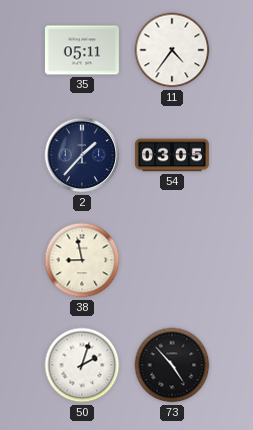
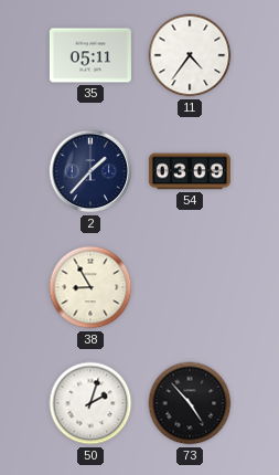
54: 03:05 -> 03:09
38: 8:58 -> 8:55
